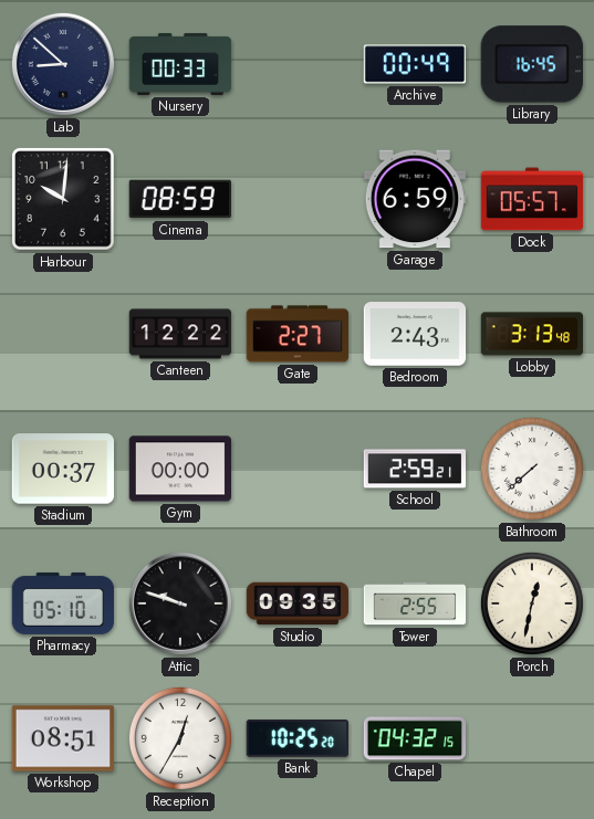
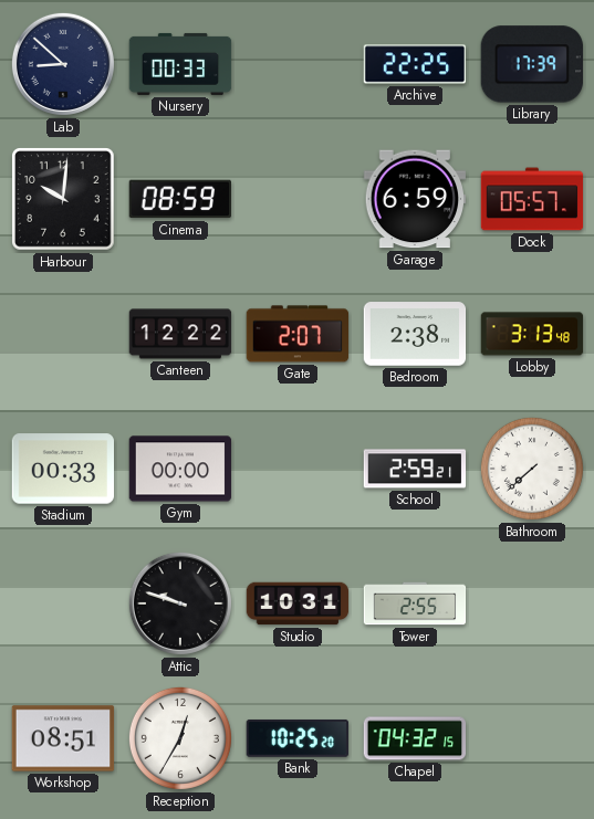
Archive: 00:49 -> 22:25
Library: 16:45 -> 17:39
Gate: 2:27 -> 2:07
Bedroom: 2:43 -> 2:38
Stadium: 00:37 -> 00:33
Pharmacy: 05:10 -> none
Studio: 09:35 -> 10:31
Porch: 12:32 -> none
